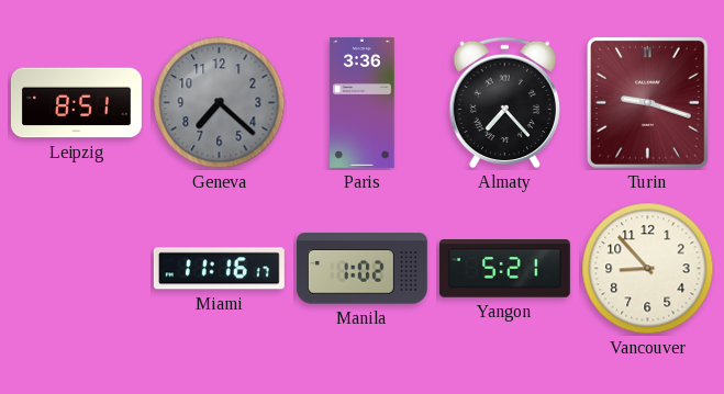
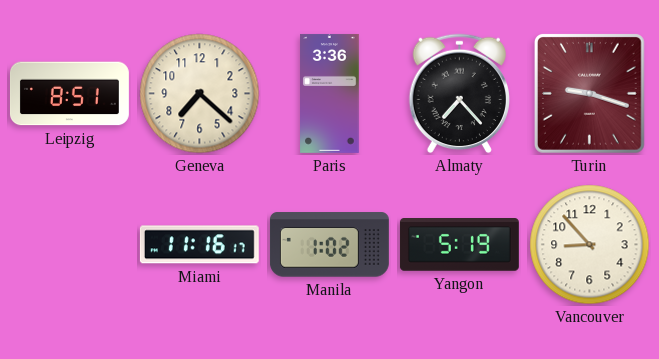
Geneva dial: grey -> cream
Yangon: 5:21 -> 5:19
